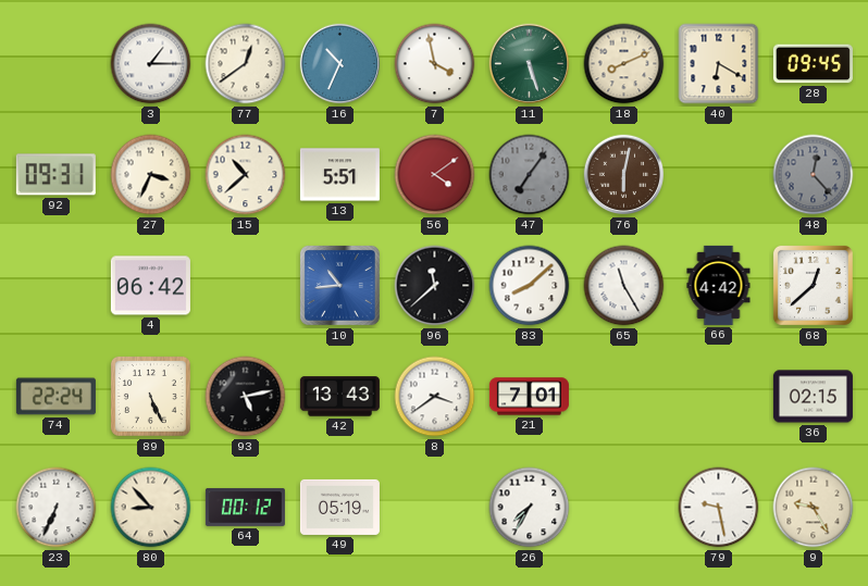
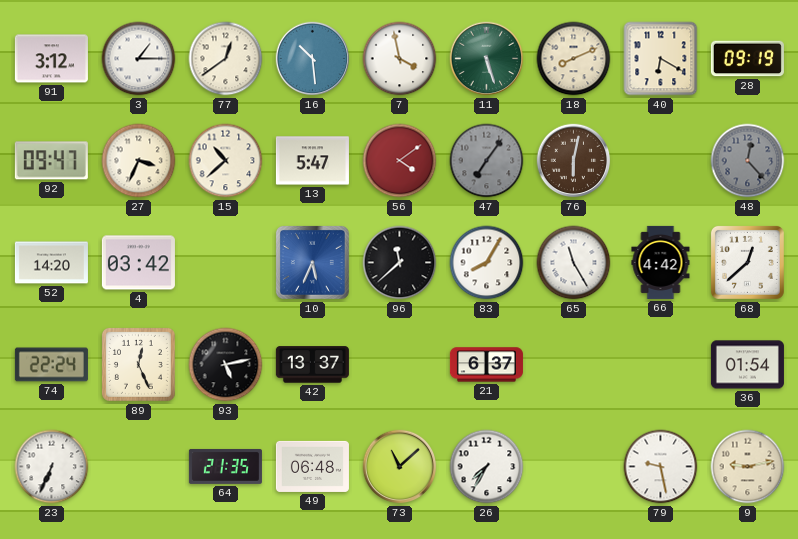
91: none -> 3:12
16: 10:34 -> 10:29
28: 09:45 -> 09:19
92: 09:31 -> 09:47
13: 5:51 -> 5:47
52: none -> 14:20
4: 06:42 -> 03:42
10: 10:44 -> 5:34
83: 8:08 -> 8:05
89: 5:26 -> 12:26
42: 13:43 -> 13:37
8: 3:39 -> none
21: 7:01 -> 6:37
36: 02:15 -> 01:54
80: 8:53 -> none
64: 00:12 -> 21:35
49: 05:19 -> 06:48
73: none -> 11:08
9: 9:25 -> 9:13
